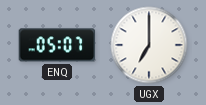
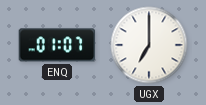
ENQ: 05:07 -> 01:07
